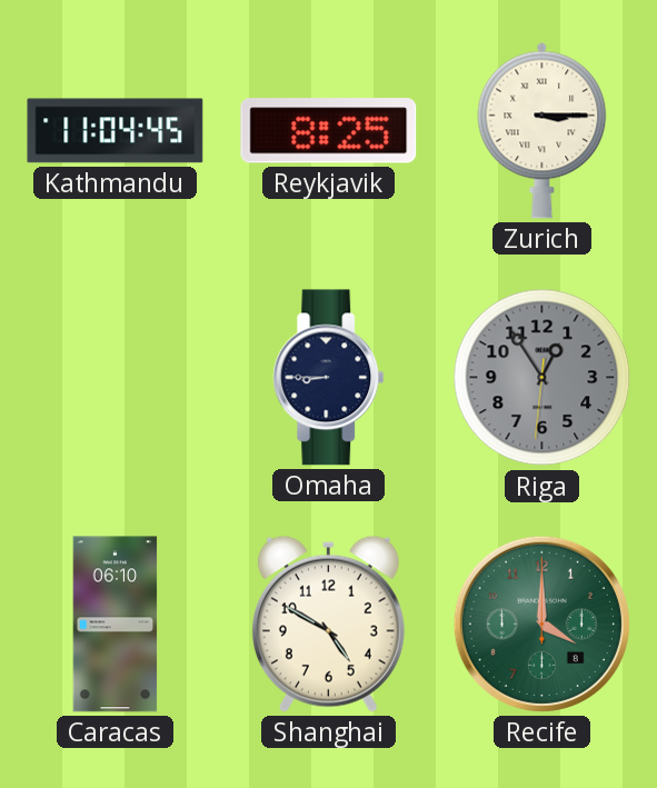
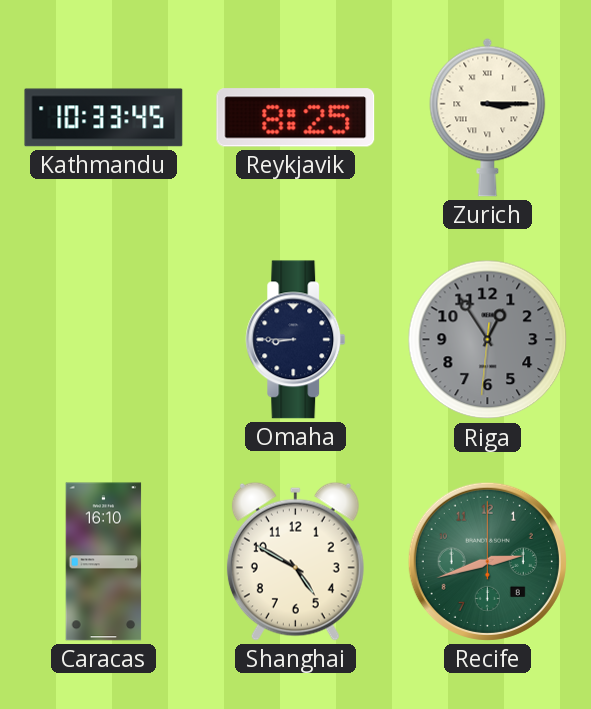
Kathmandu: 11:04 -> 10:33
Caracas: 06:10 -> 16:10
Recife: 4:00 -> 2:42
